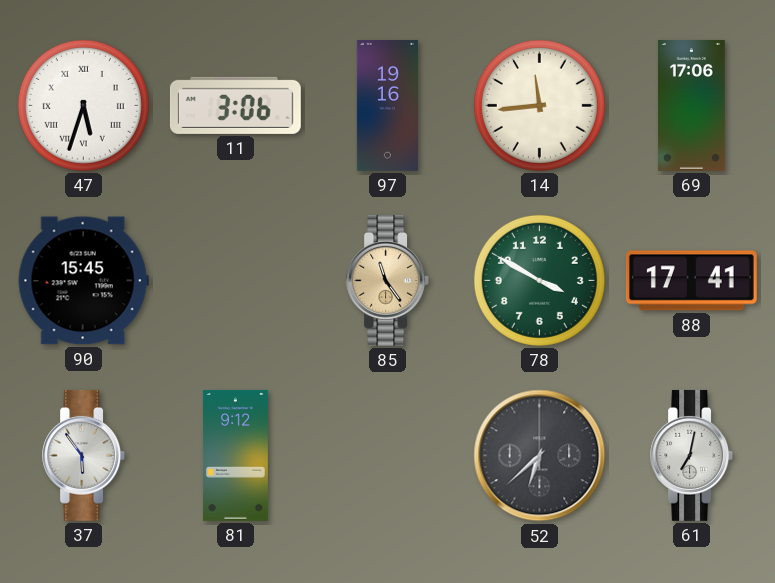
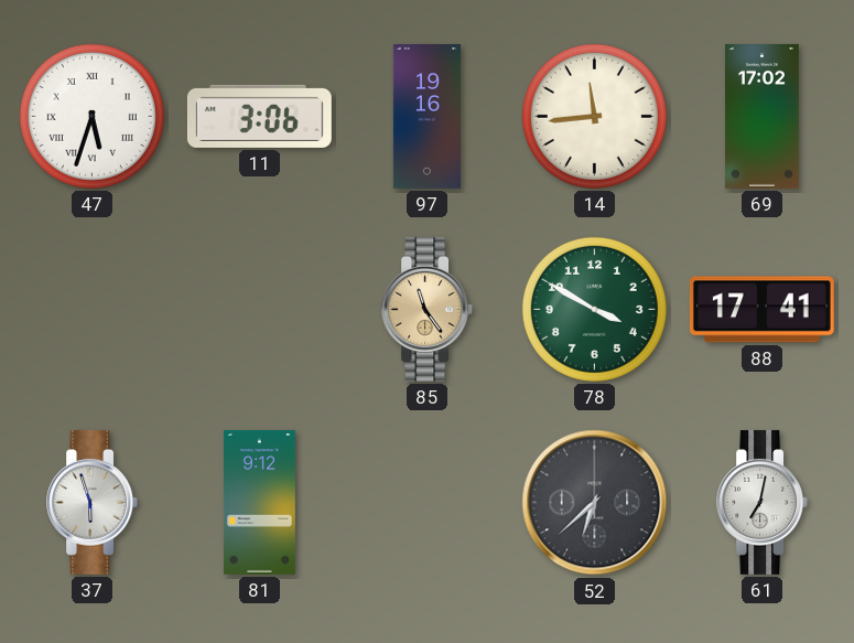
69: 17:06 -> 17:02
90: 15:45 -> none
37: 5:54 -> 5:57
